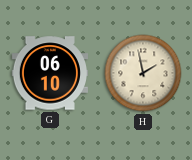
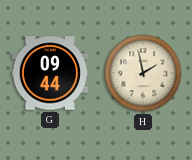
G: 06:10 -> 09:44
